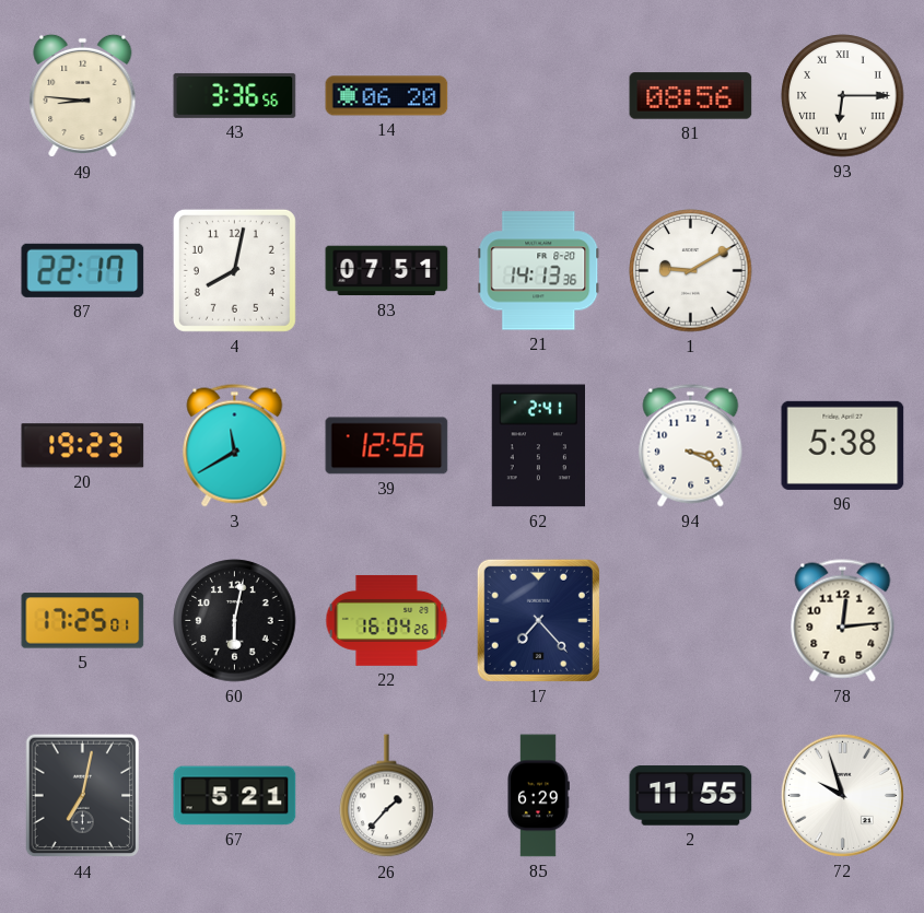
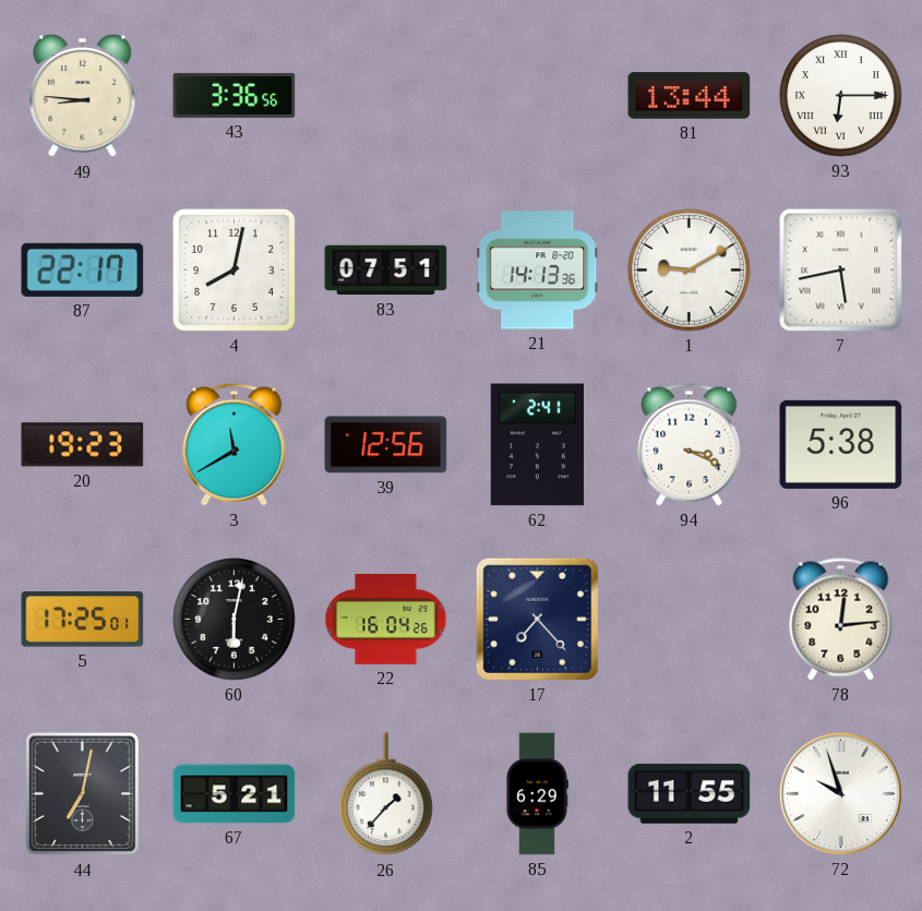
14: 06:20 -> none
81: 08:56 -> 13:44
7: none -> 5:43
